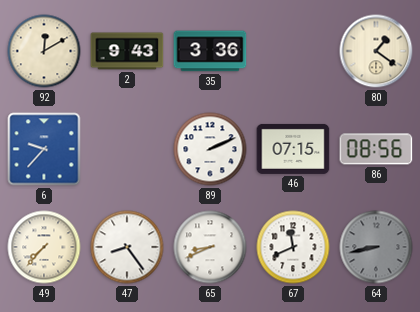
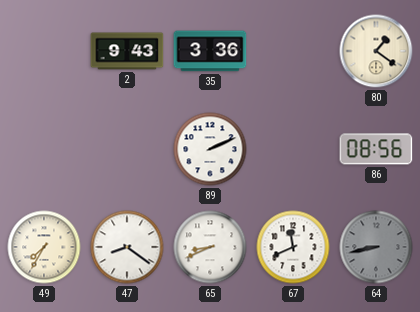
92: 12:10 -> none
6: 9:37 -> none
46: 07:15 -> none
49: 7:37 -> 7:35
47: 8:24 -> 8:21
